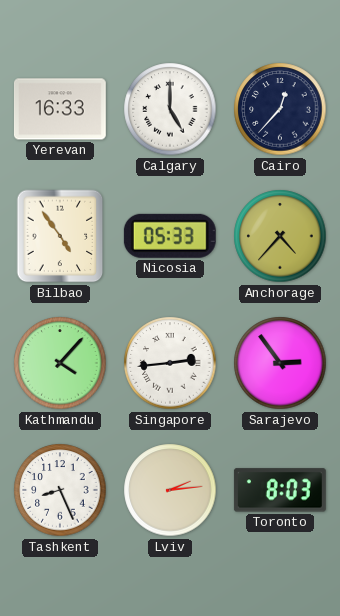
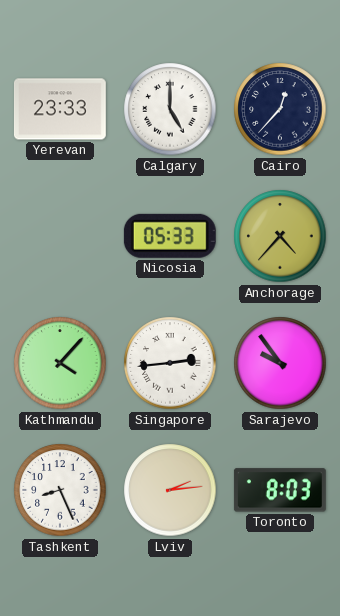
Yerevan: 16:33 -> 23:33
Bilbao: 4:54 -> none
Sarajevo: 2:54 -> 9:54
